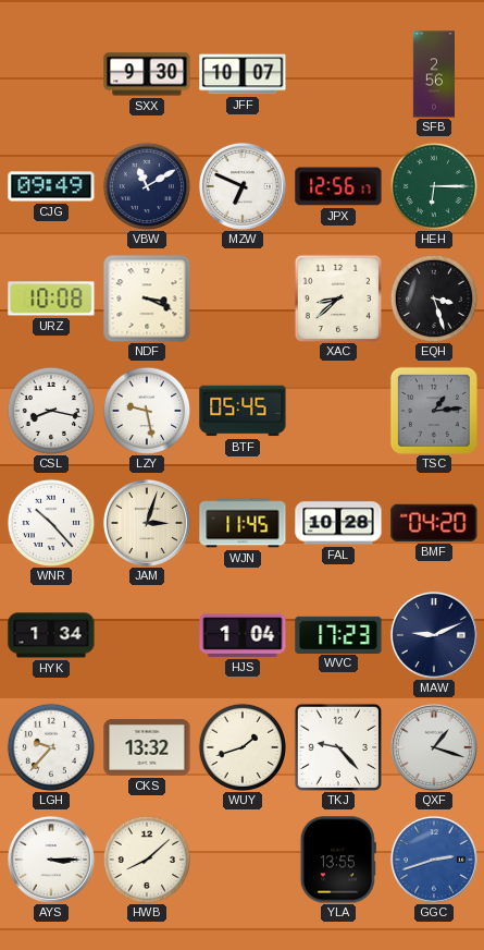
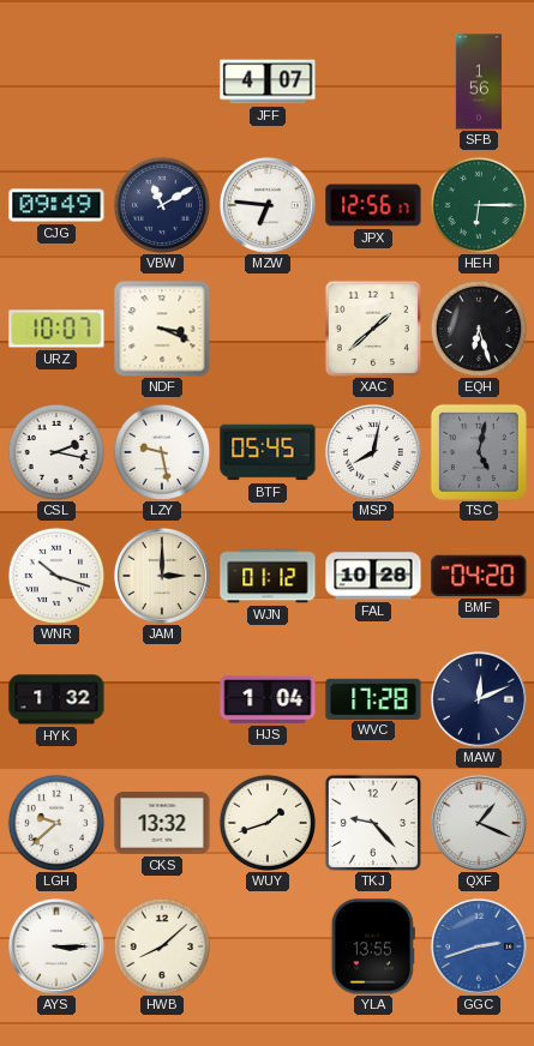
SXX: 9:30 -> none
JFF: 10:07 -> 4:07
SFB: 2:56 -> 1:56
MZW: 6:49 -> 6:46
URZ: 10:08 -> 10:07
XAC: 8:38 -> 1:38
EQH: 3:27 -> 6:27
CSL: 8:17 -> 2:17
MSP: none -> 8:02
TSC: 1:14 -> 5:02
WNR: 10:23 -> 10:18
JAM: 3:03 -> 3:00
WJN: 11:45 -> 01:12
HYK: 1:34 -> 1:32
WVC: 17:23 -> 17:28
MAW: 9:11 -> 12:11
LGH: 9:37 -> 9:38
QXF: 1:18 -> 1:19
